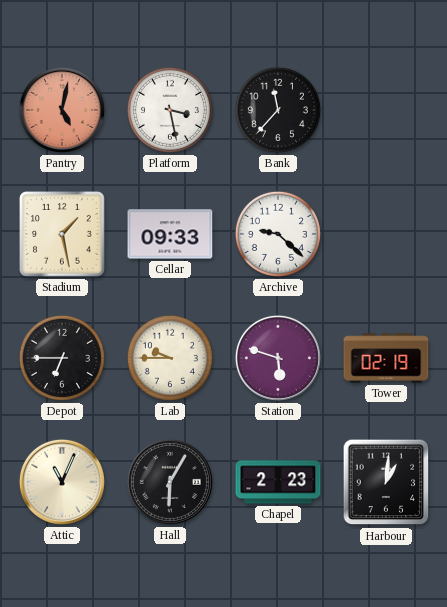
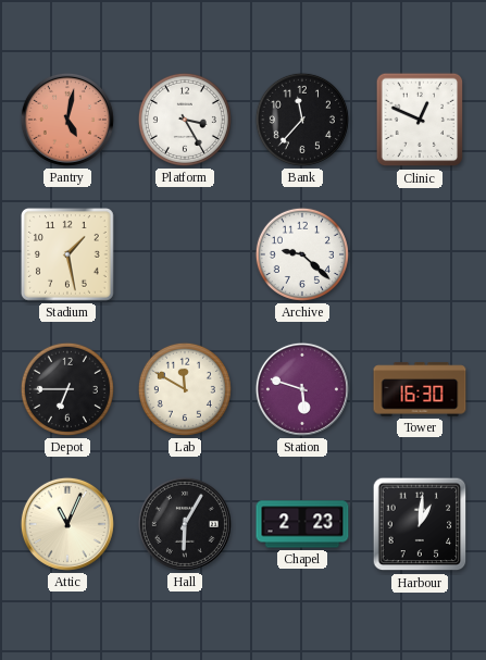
Platform: 3:28 -> 3:25
Clinic: none -> 12:49
Cellar: 09:33 -> none
Lab: 9:45 -> 11:50
Tower: 02:19 -> 16:30
